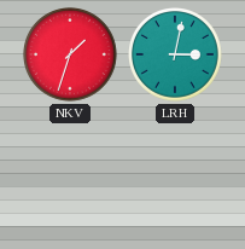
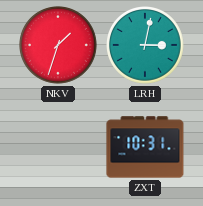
ZXT: none -> 10:31
